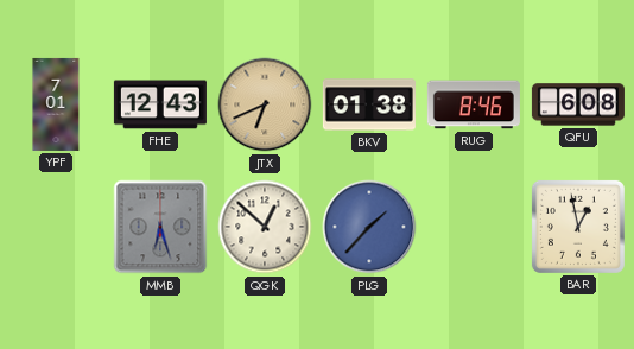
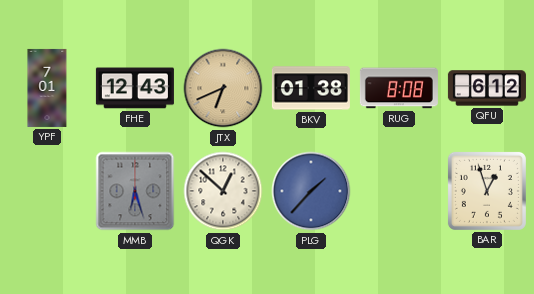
RUG: 8:46 -> 8:08
QFU: 6:08 -> 6:12
BAR: 12:58 -> 12:57
